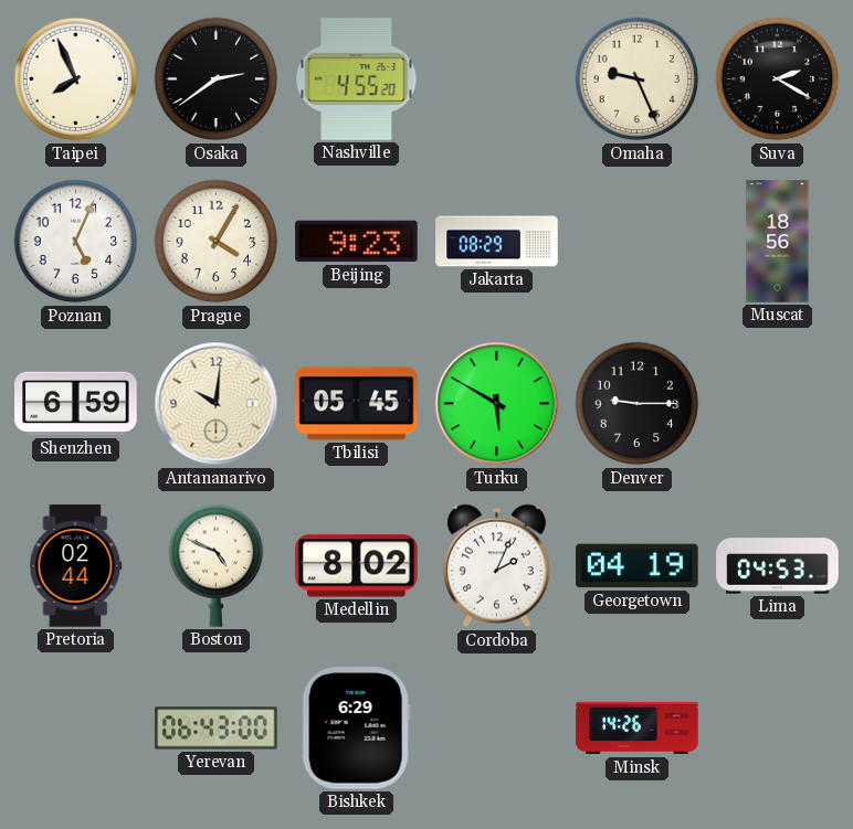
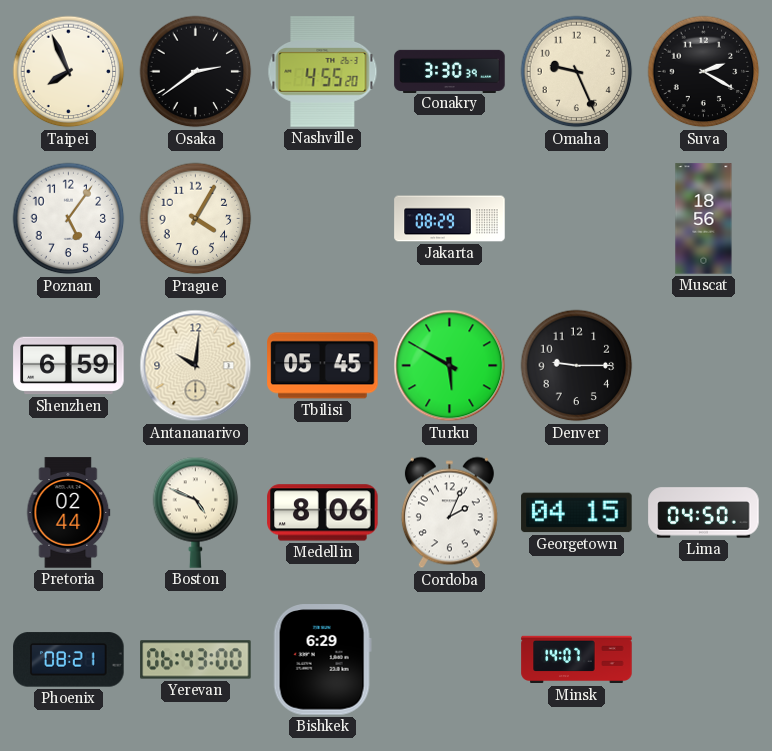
Conakry: none -> 3:30
Poznan: 5:04 -> 5:06
Beijing: 9:23 -> none
Medellin: 8:02 -> 8:06
Georgetown: 04:19 -> 04:15
Lima: 04:53 -> 04:50
Phoenix: none -> 08:21
Minsk: 14:26 -> 14:07
